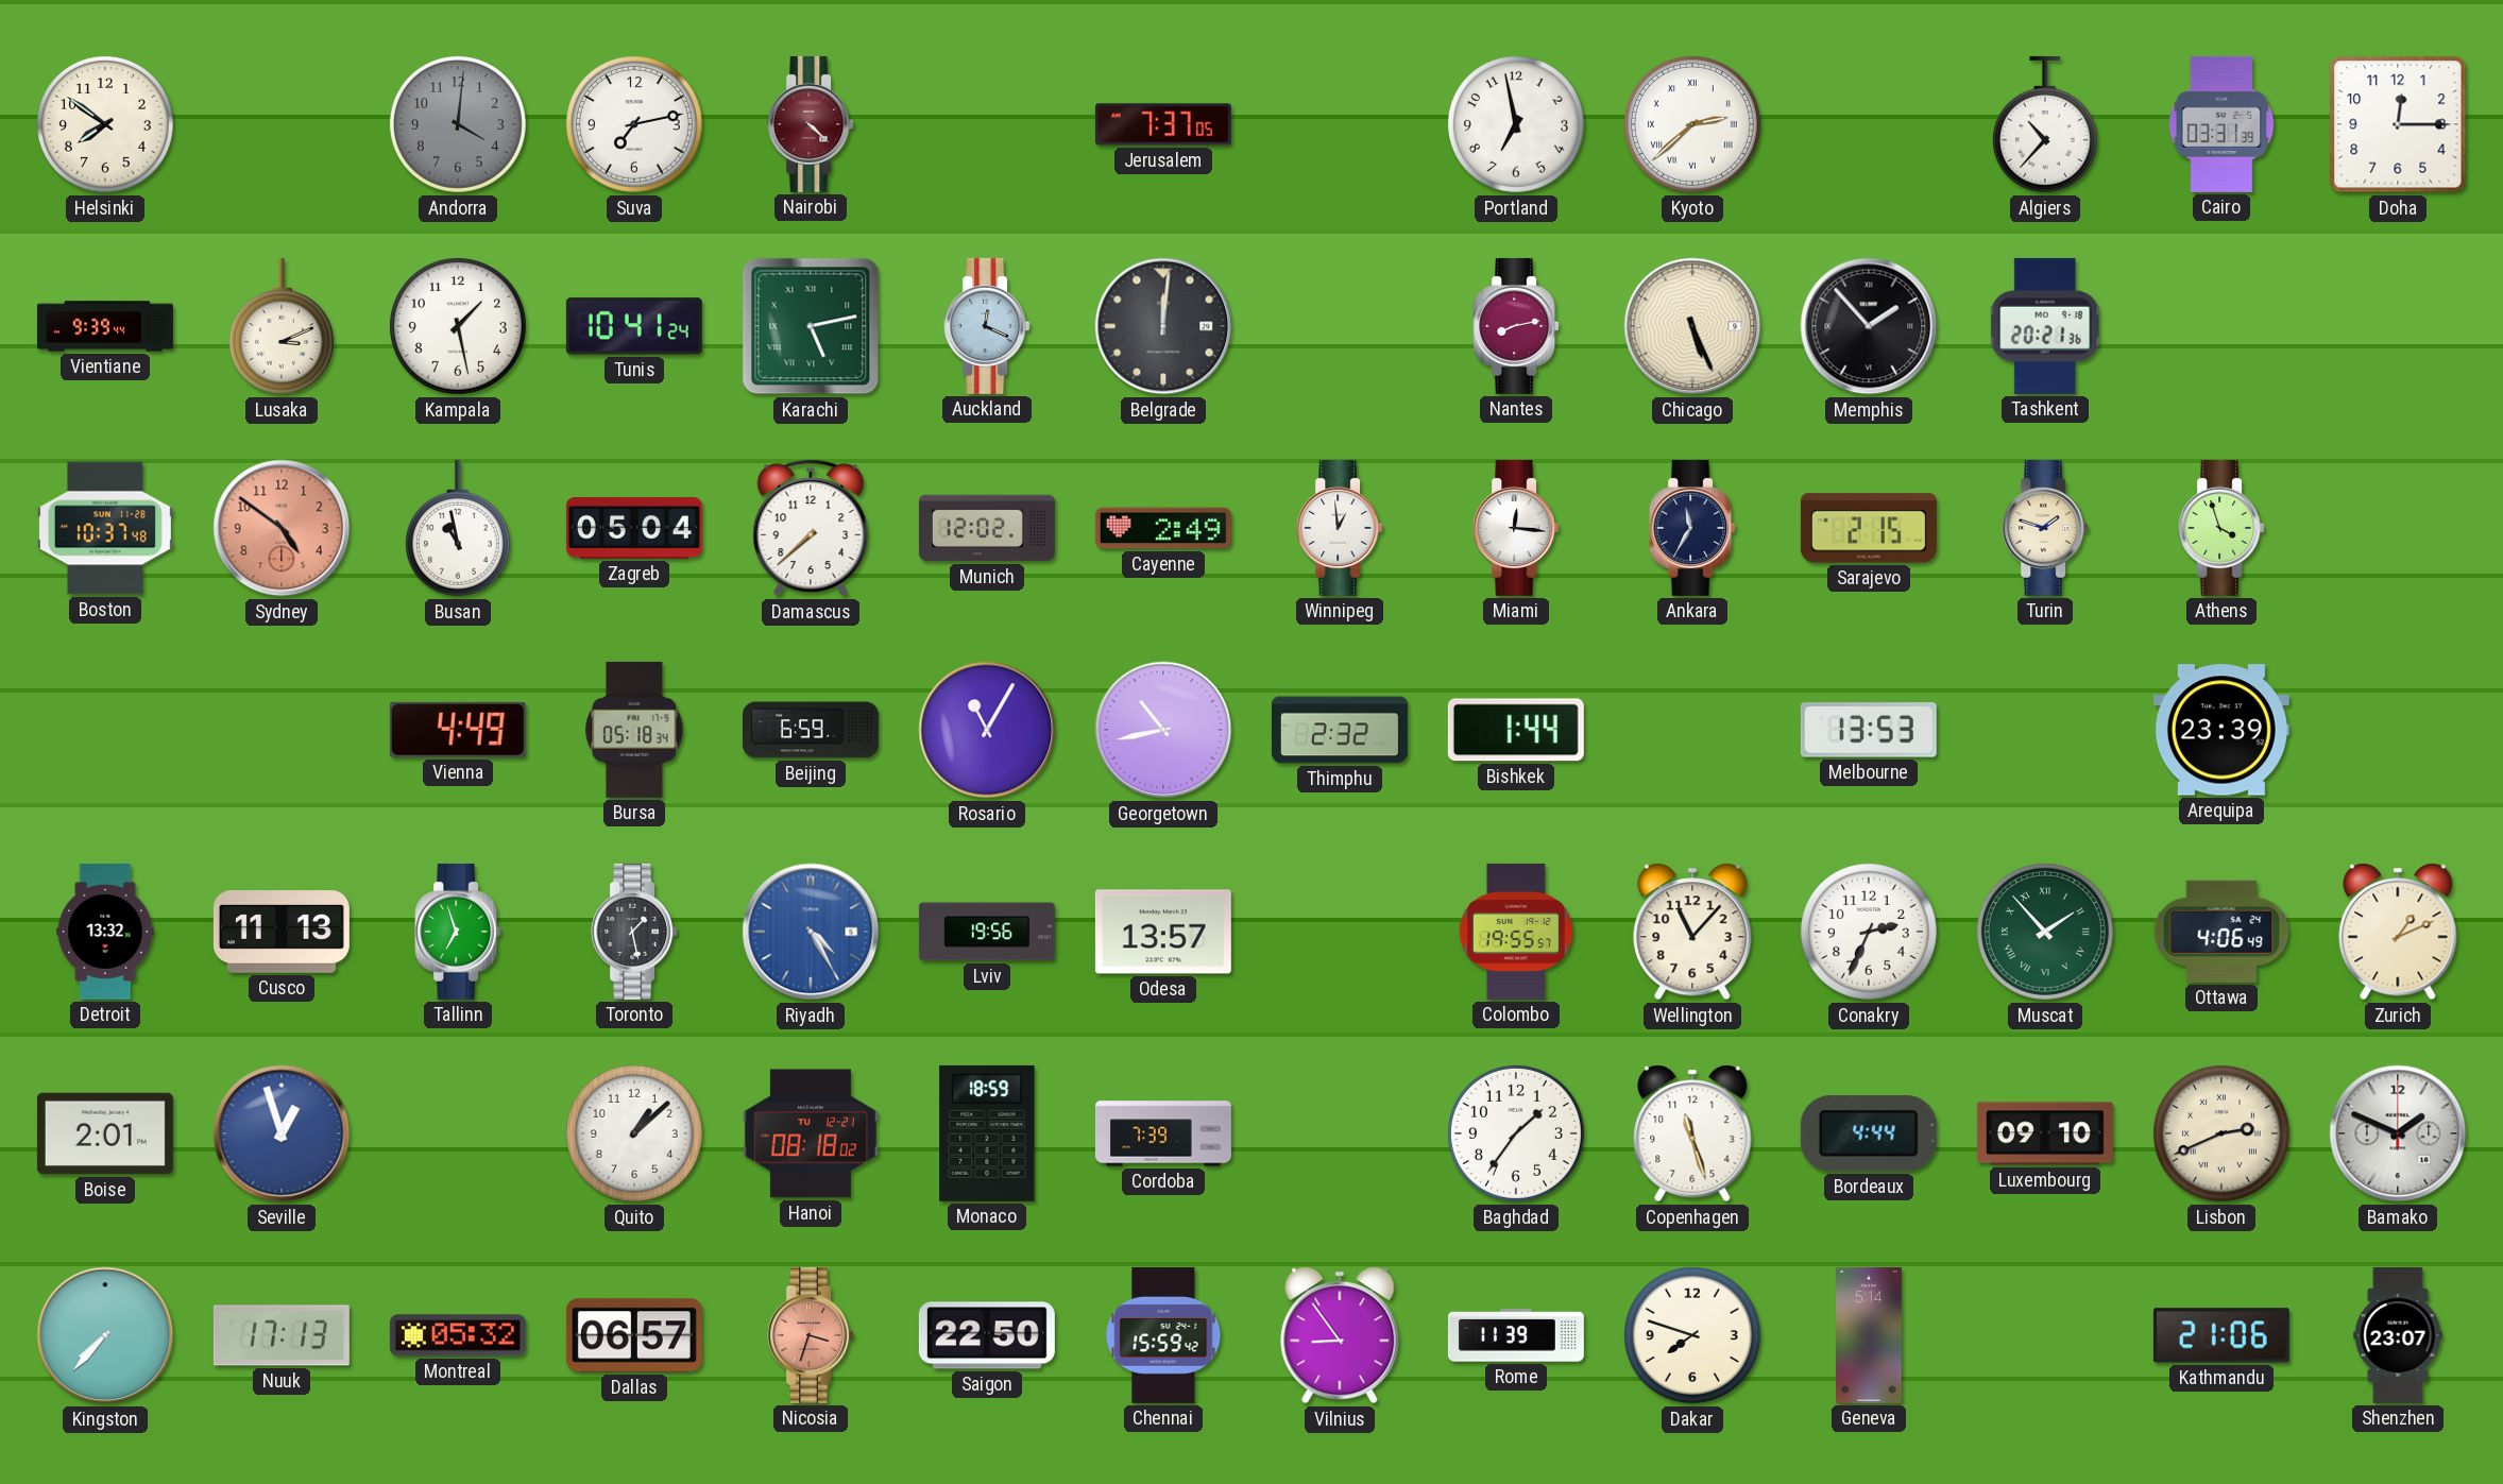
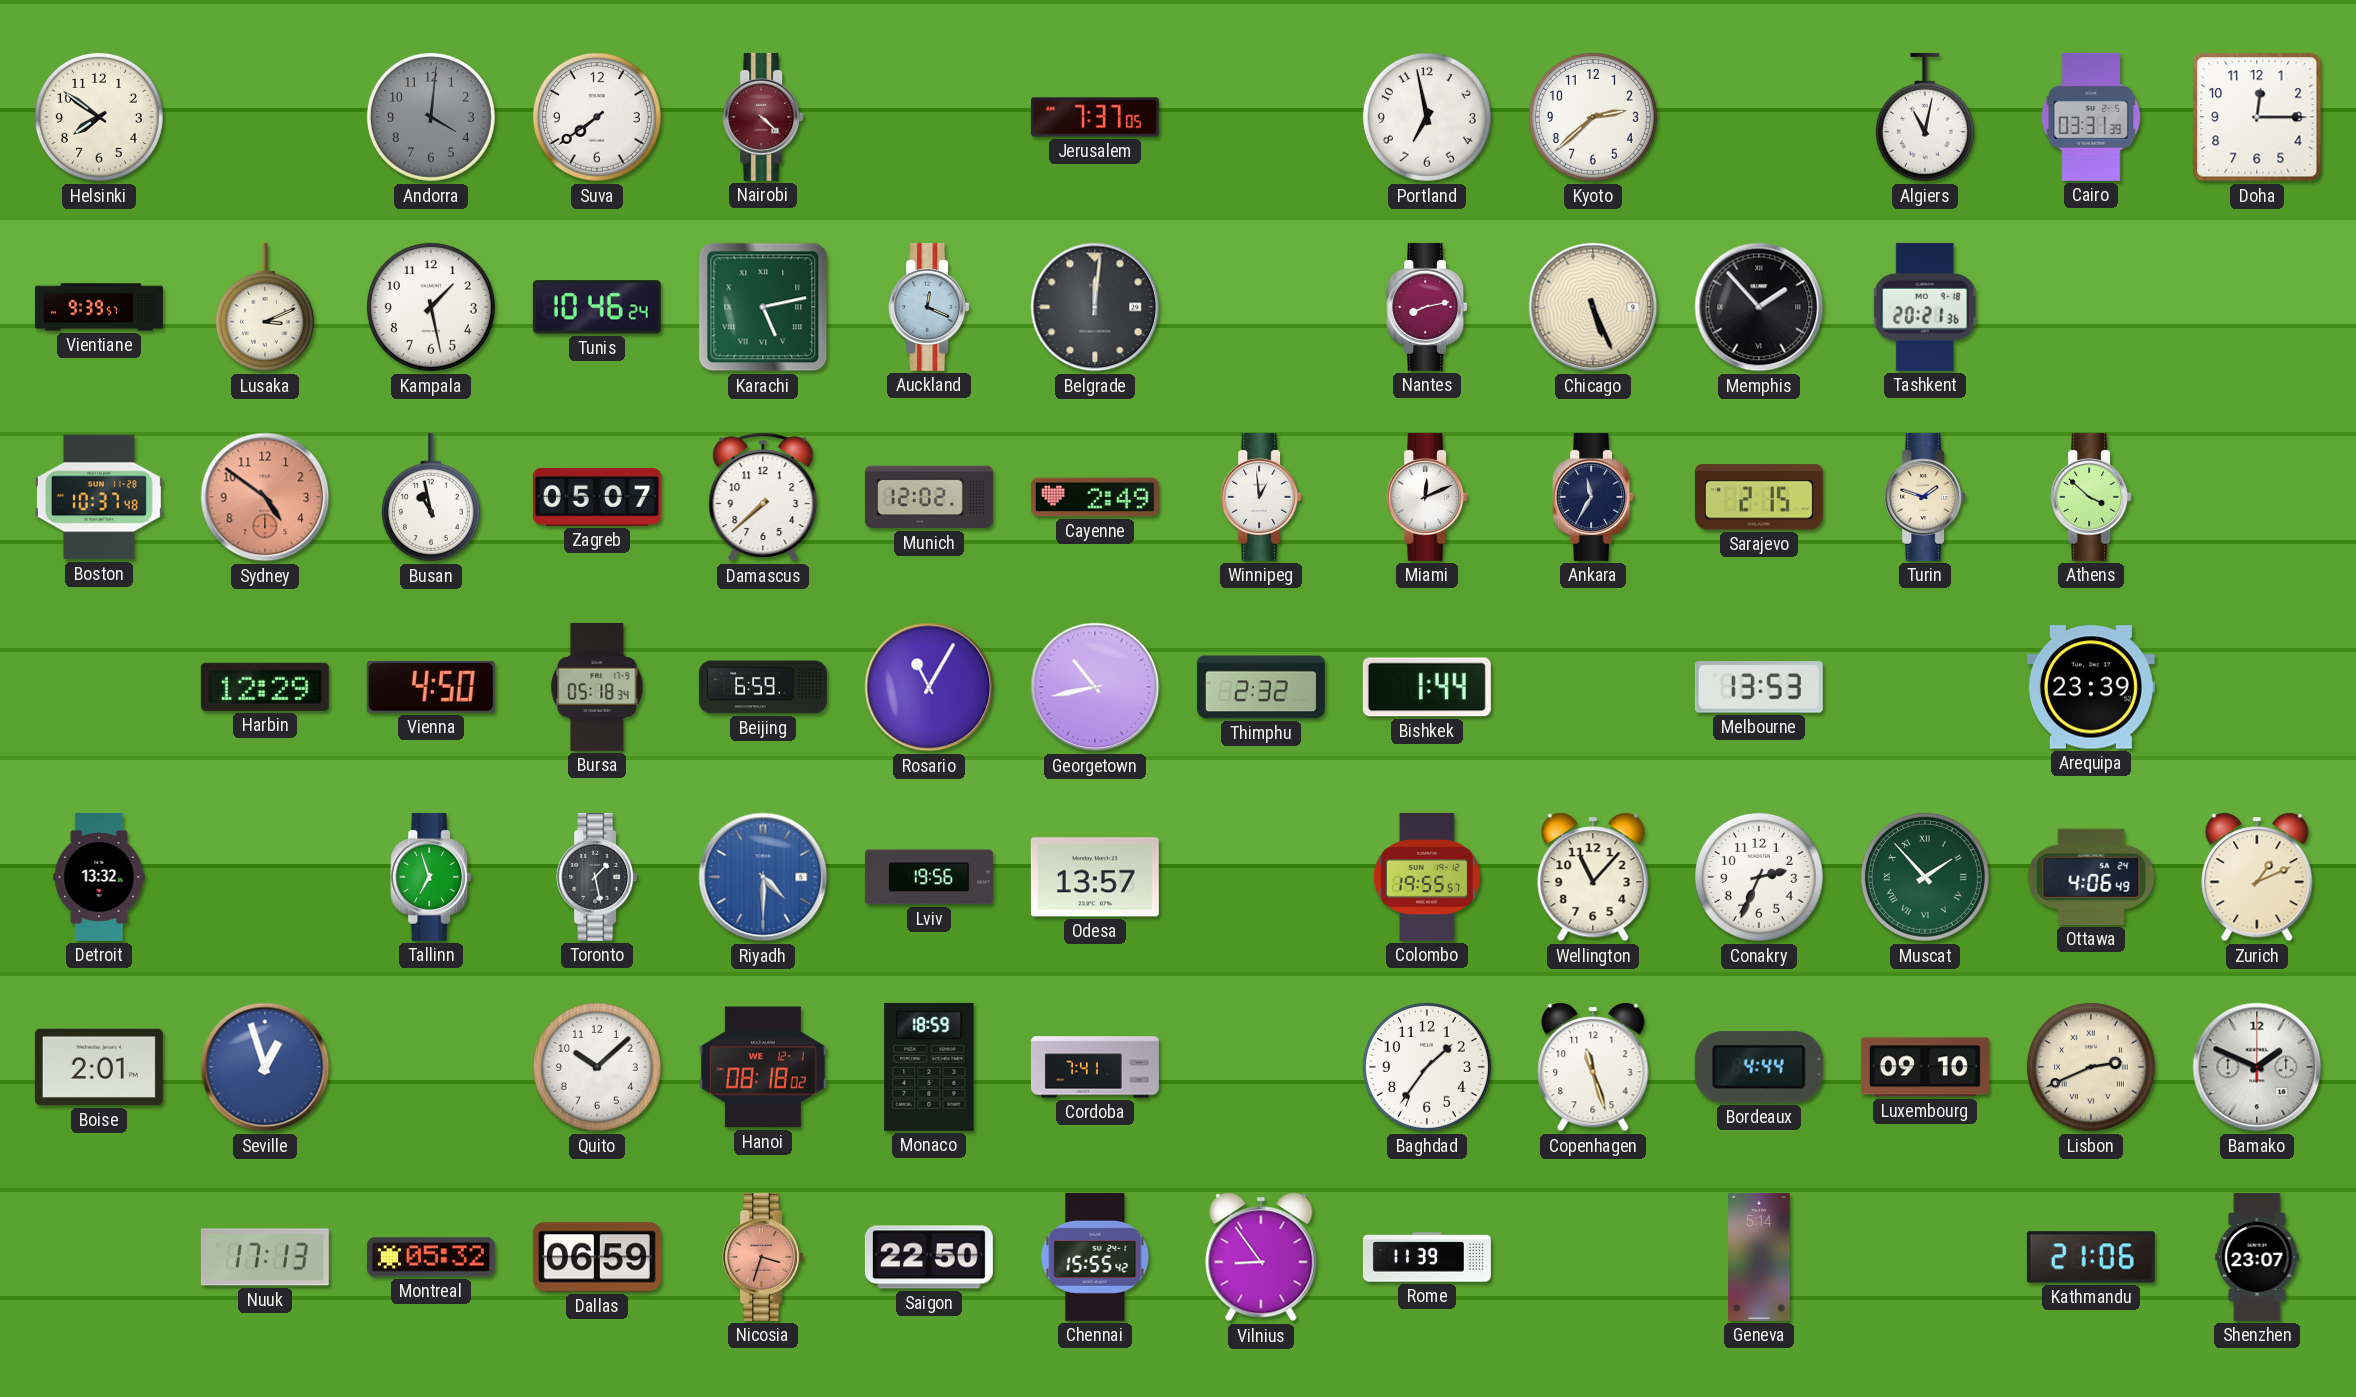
Suva: 7:13 -> 7:39
Kyoto numerals: Roman -> Arabic
Algiers: 10:37 -> 11:02
Vientiane: 9:39:44 -> 9:39:57
Tunis: 10:41 -> 10:46
Zagreb: 05:04 -> 05:07
Miami: 12:16 -> 12:11
Athens: 3:57 -> 3:52
Harbin: none -> 12:29
Vienna: 4:49 -> 4:50
Cusco: 11:13 -> none
Riyadh: 4:25 -> 4:30
Quito: 1:08 -> 10:08
Hanoi date: TU 12-21 -> WE 12-1
Cordoba: 7:39 -> 7:41
Kingston: 7:37 -> none
Dallas: 06:57 -> 06:59
Chennai: 15:59 -> 15:55
Dakar: 7:48 -> none
